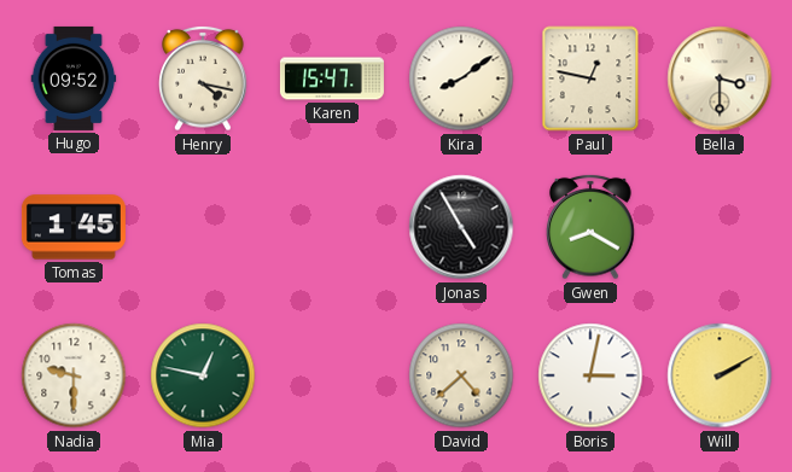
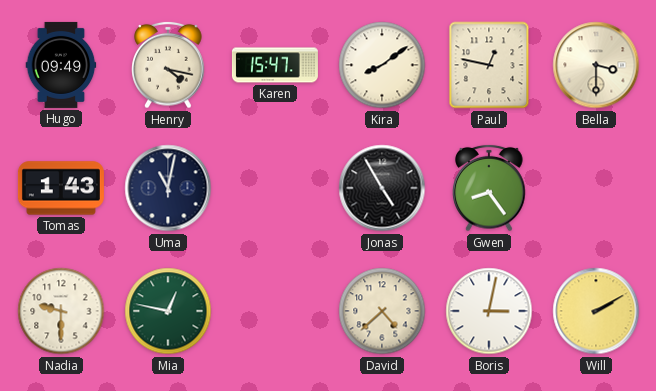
Hugo: 09:52 -> 09:49
Tomas: 1:45 -> 1:43
Uma: none -> 11:02
Gwen: 8:20 -> 8:24
